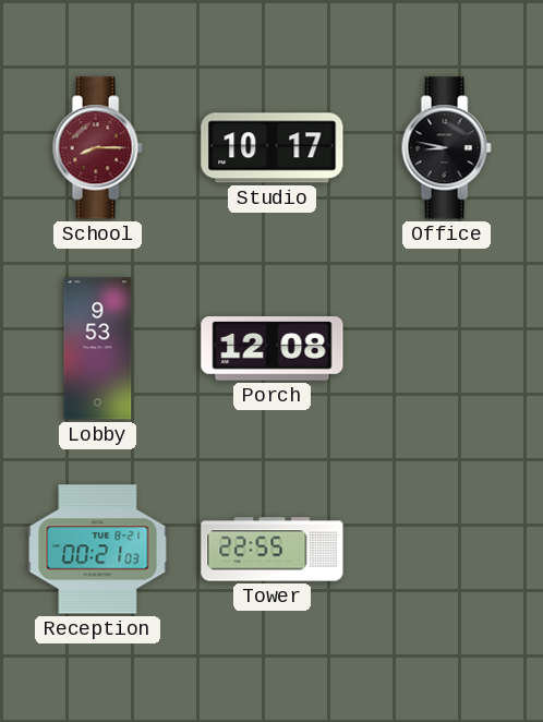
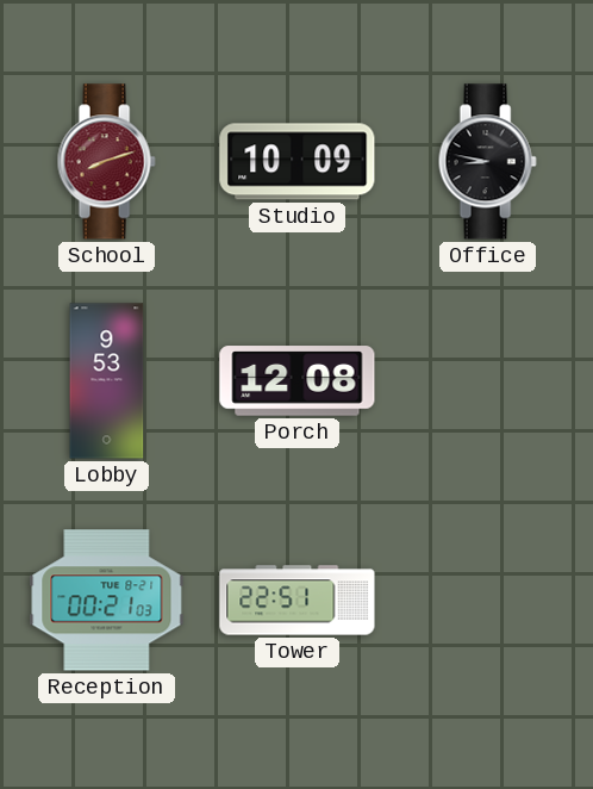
School: 8:15 -> 8:12
Studio: 10:17 -> 10:09
Tower: 22:55 -> 22:51
